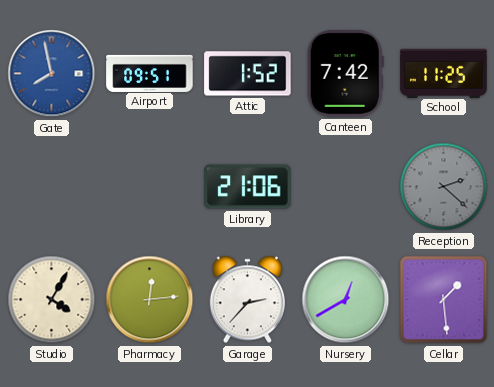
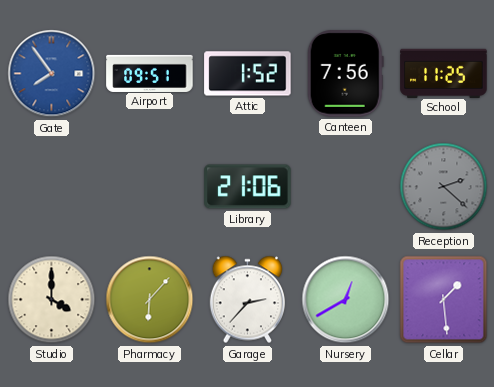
Gate: 7:58 -> 7:54
Canteen: 7:42 -> 7:56
Studio: 4:05 -> 4:00
Pharmacy: 12:14 -> 6:07
